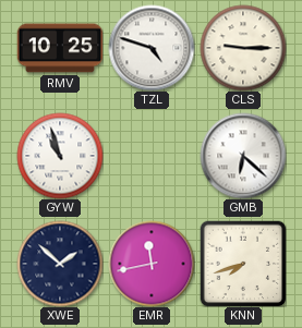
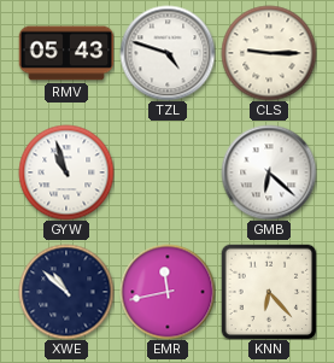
RMV: 10:25 -> 05:43
XWE: 1:52 -> 10:52
KNN: 7:42 -> 6:23
